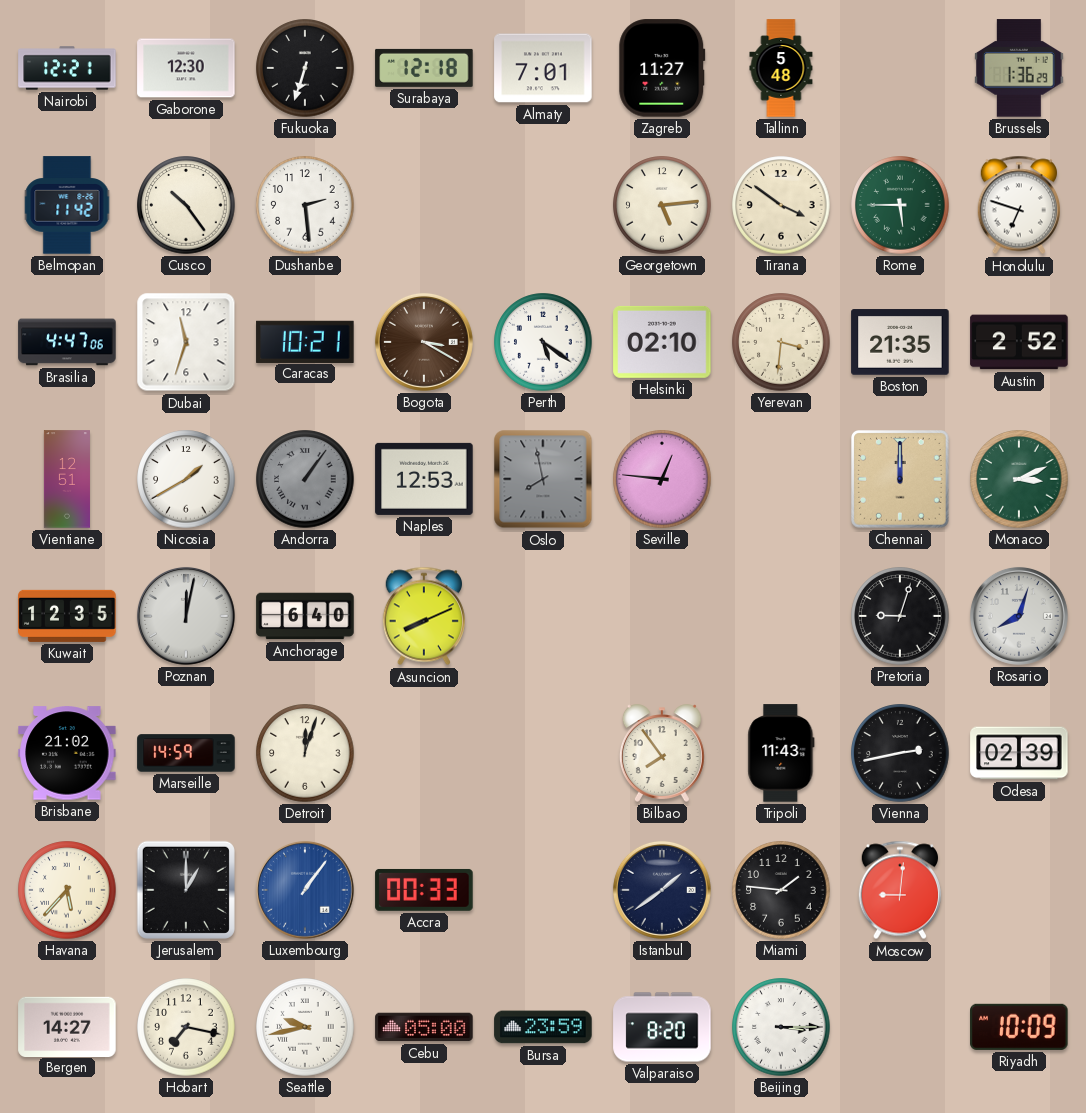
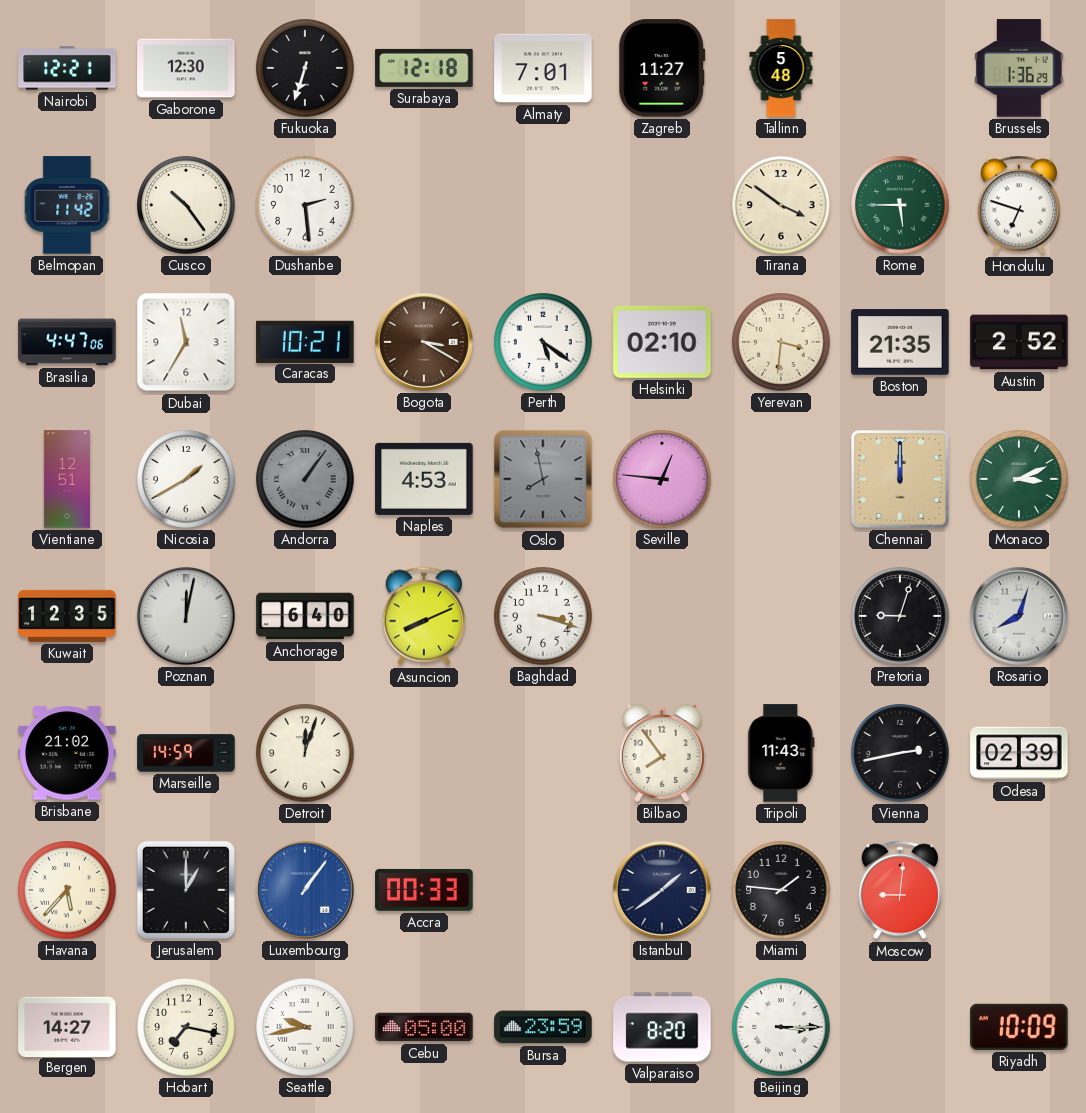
Georgetown: 5:14 -> none
Dubai: 11:33 -> 11:35
Naples: 12:53 -> 4:53
Baghdad: none -> 3:18
